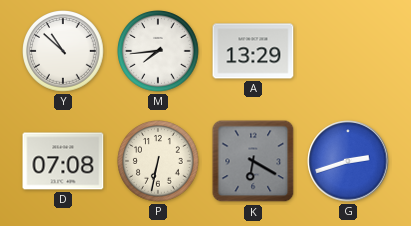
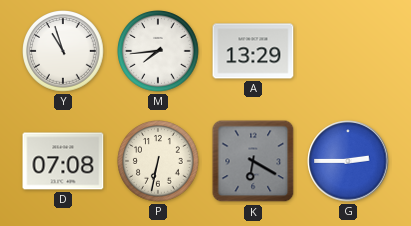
Y: 10:52 -> 10:57
G: 2:42 -> 2:45
